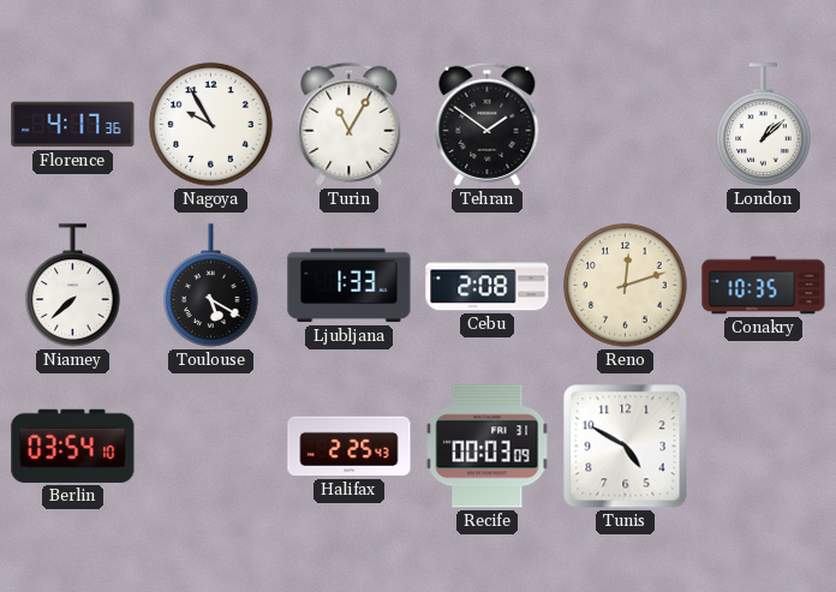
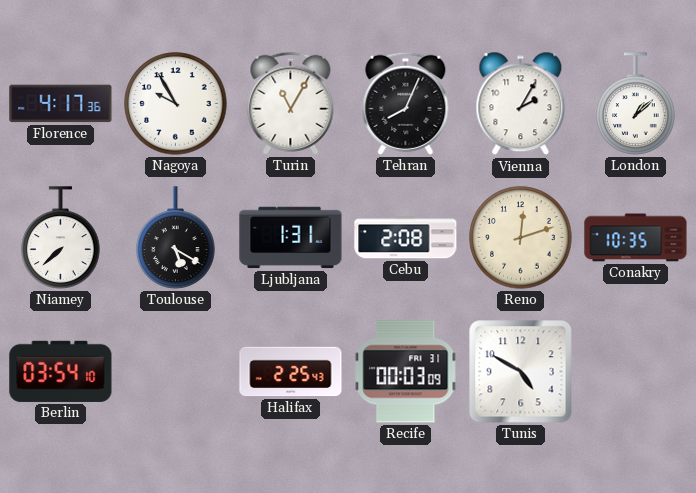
Tehran: 1:51 -> 8:04
Vienna: none -> 2:05
Ljubljana: 1:33 -> 1:31
